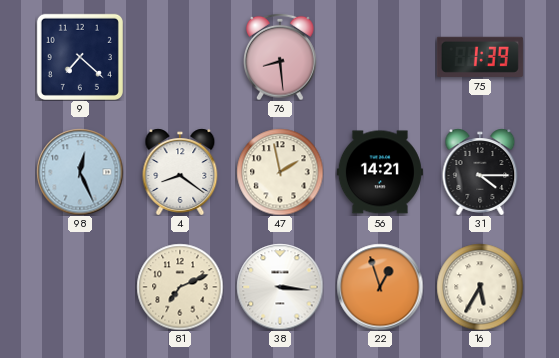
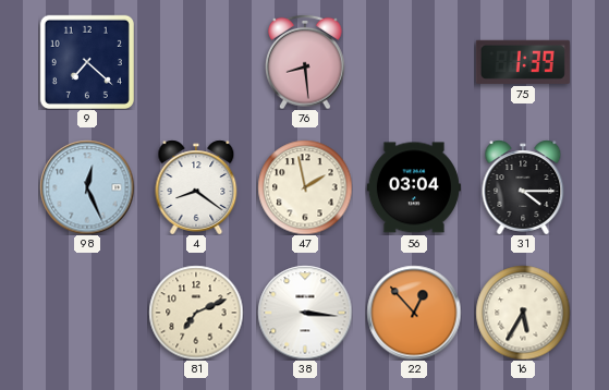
56: 14:21 -> 03:04
22: 12:57 -> 12:53
